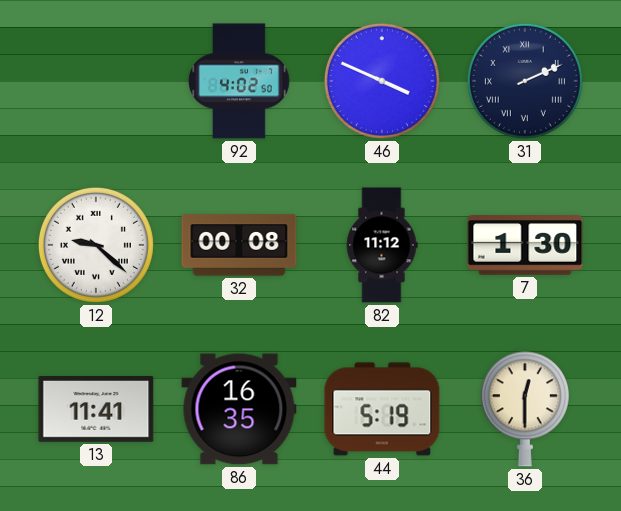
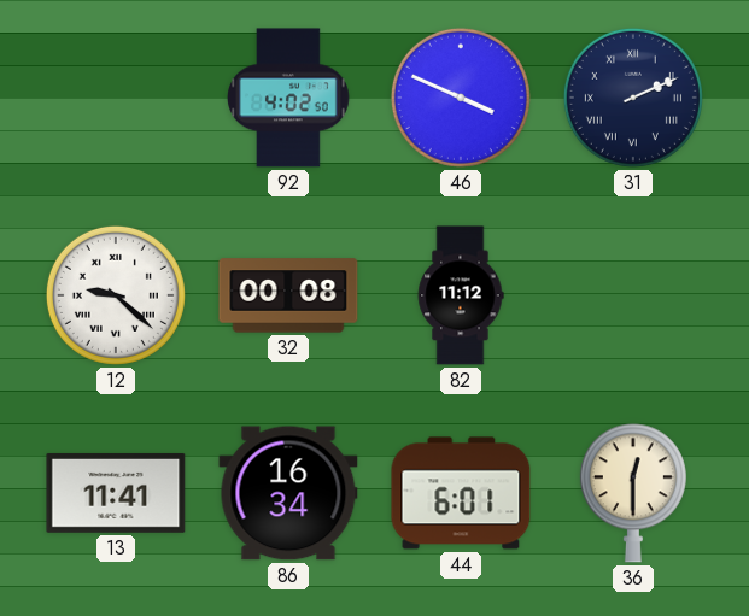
7: 1:30 -> none
86: 16:35 -> 16:34
44: 5:19 -> 6:01
